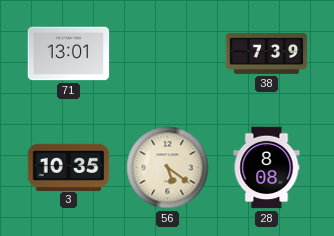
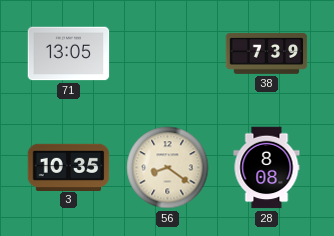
71: 13:01 -> 13:05
56: 5:21 -> 8:21
